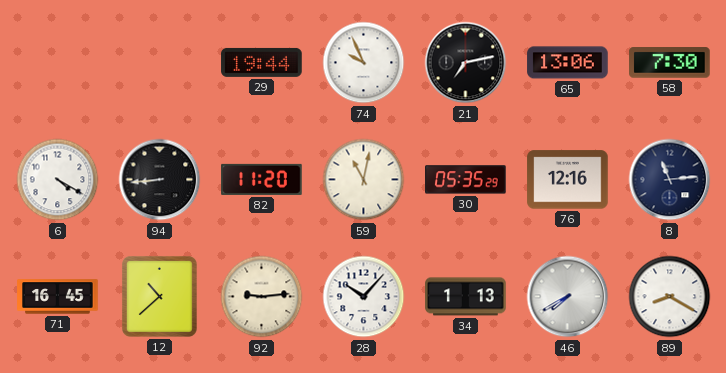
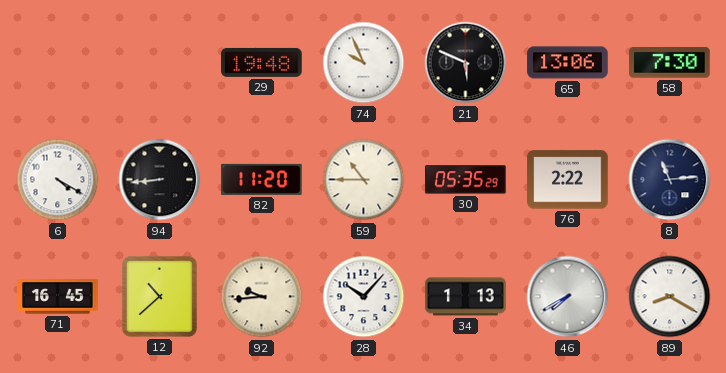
29: 19:44 -> 19:48
21: 7:13 -> 5:49
59: 11:02 -> 10:45
76: 12:16 -> 2:22
92: 9:14 -> 9:44
